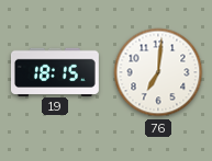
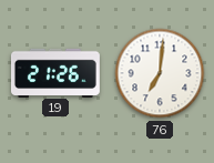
19: 18:15 -> 21:26
